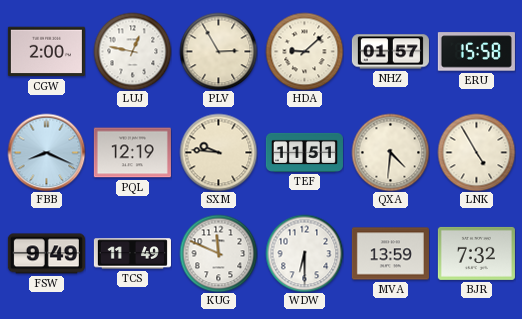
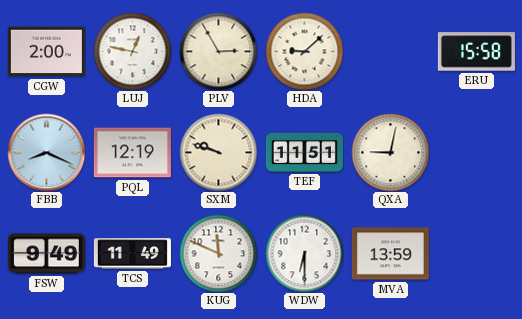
NHZ: 01:57 -> none
SXM: 9:46 -> 9:48
QXA: 4:31 -> 9:02
LNK: 4:55 -> none
BJR: 7:32 -> none
